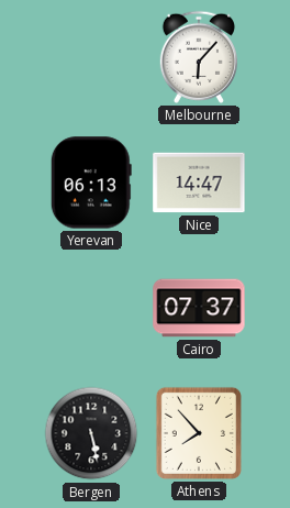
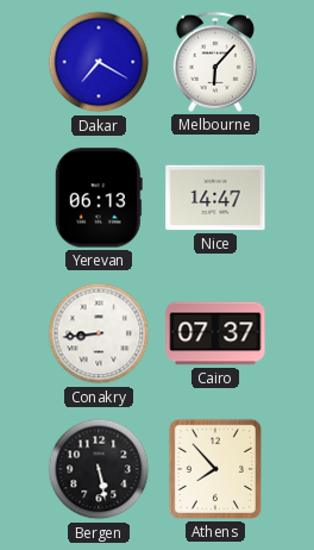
Dakar: none -> 7:20
Conakry: none -> 8:44
